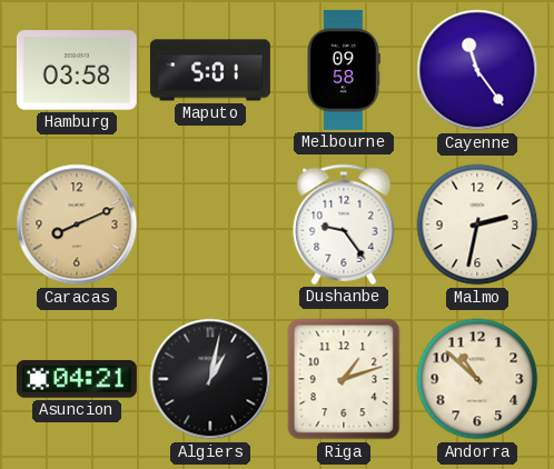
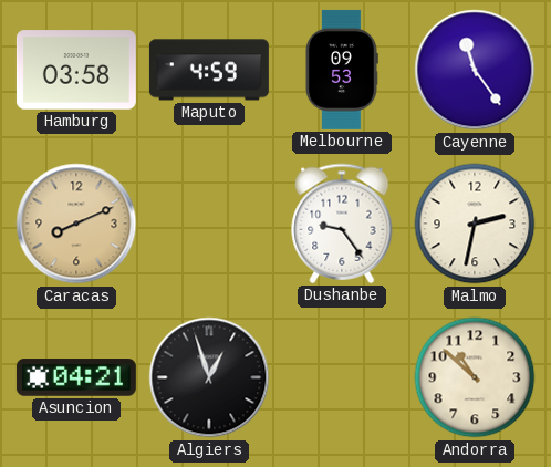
Maputo: 5:01 -> 4:59
Melbourne: 09:58 -> 09:53
Algiers: 1:02 -> 12:57
Riga: 1:12 -> none
